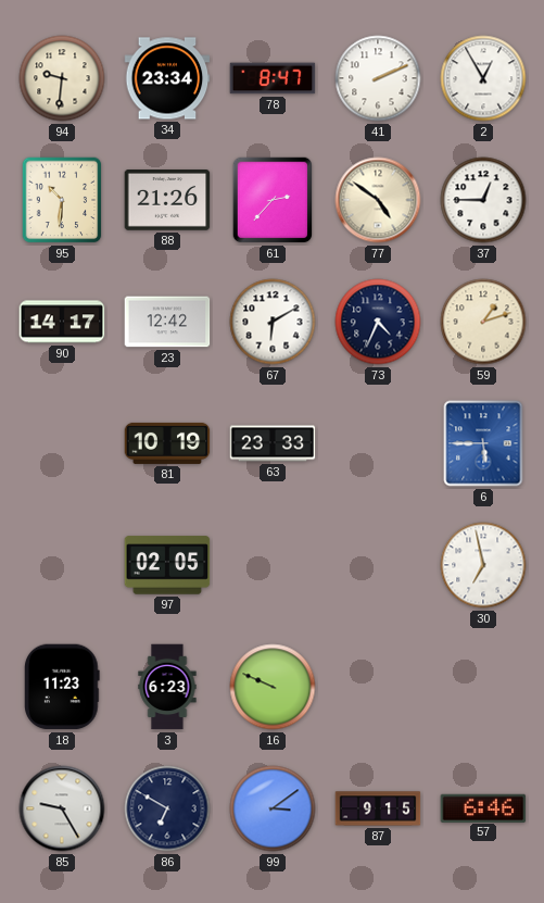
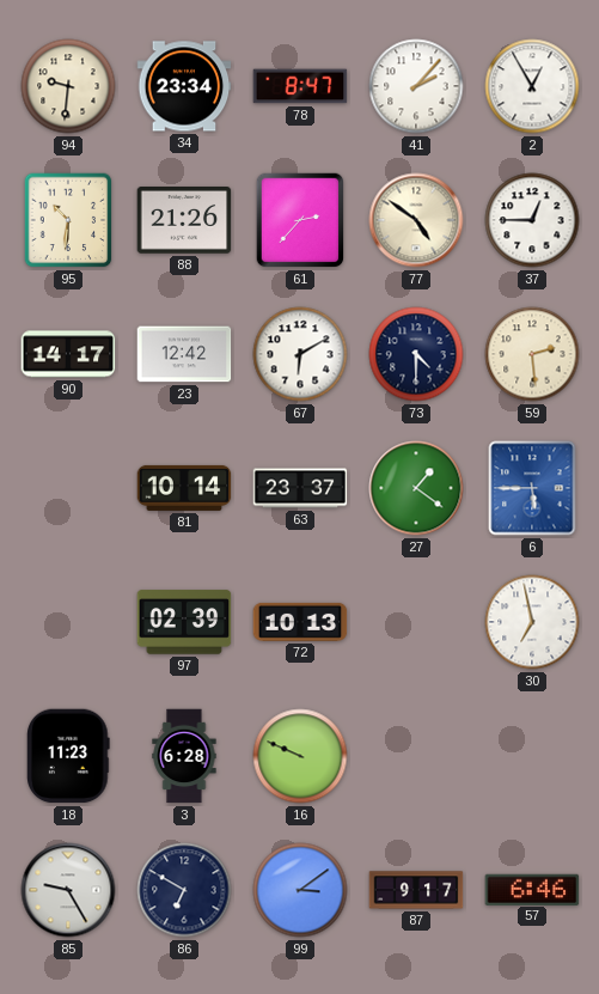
41: 2:11 -> 2:07
73: 4:34 -> 4:30
59: 1:12 -> 2:29
81: 10:19 -> 10:14
63: 23:33 -> 23:37
27: none -> 1:21
97: 02:05 -> 02:39
72: none -> 10:13
3: 6:23 -> 6:28
87: 9:15 -> 9:17
